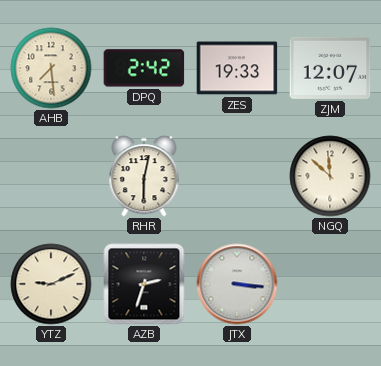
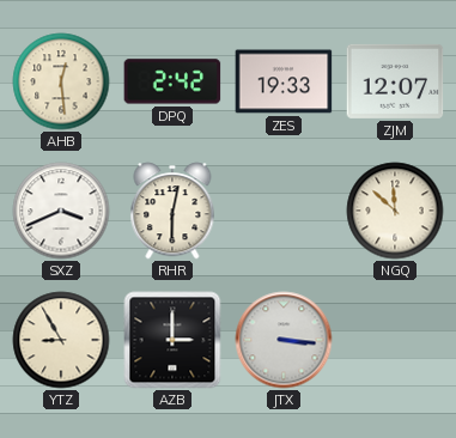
AHB: 7:29 -> 12:29
SXZ: none -> 3:41
YTZ: 9:11 -> 8:55
AZB: 2:33 -> 3:00
